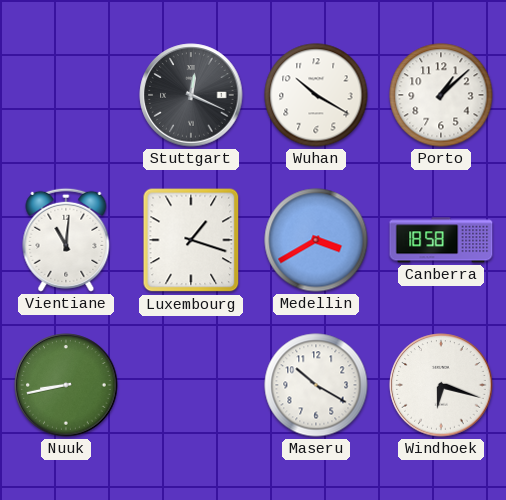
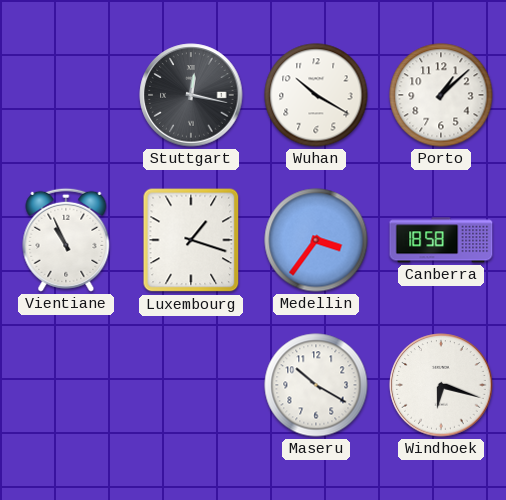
Stuttgart: 12:19 -> 12:17
Vientiane: 11:01 -> 10:56
Medellin: 3:40 -> 3:36
Nuuk: 8:43 -> none
